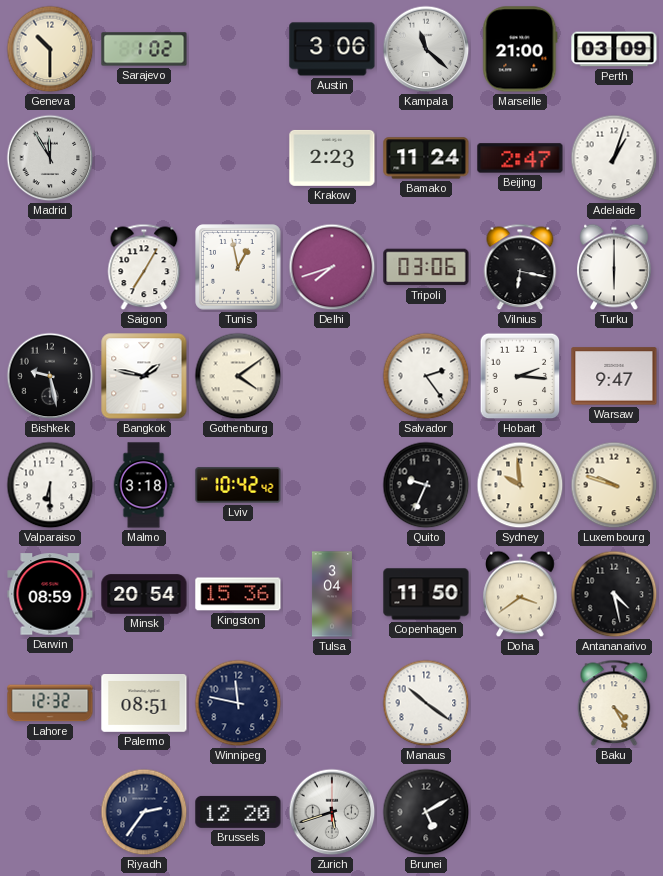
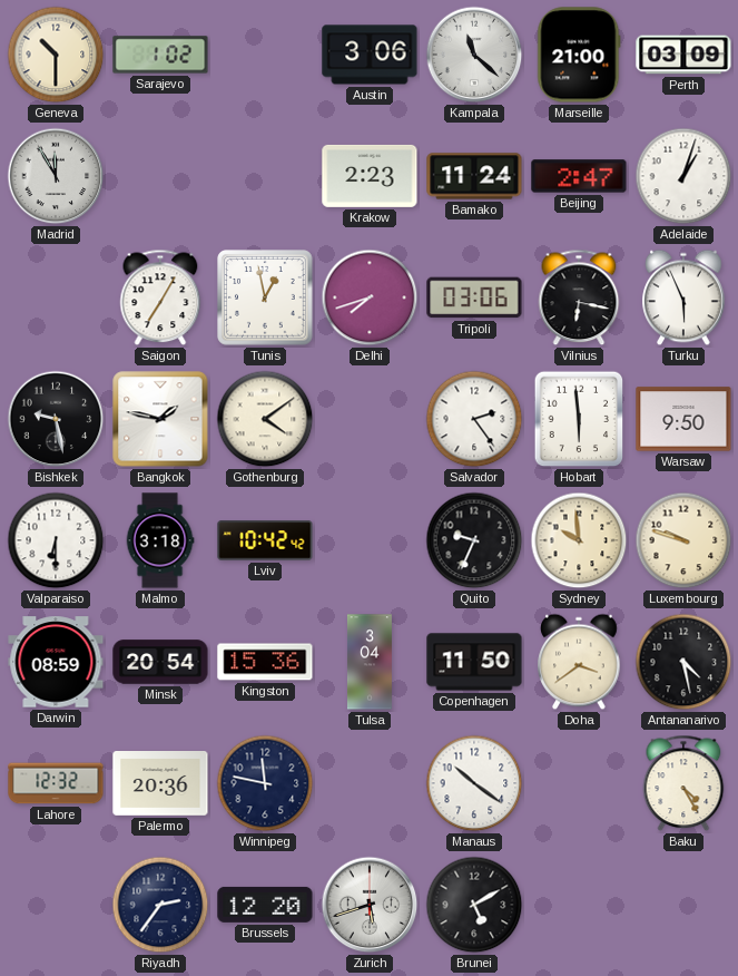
Turku: 6:00 -> 5:56
Hobart: 2:16 -> 5:59
Warsaw: 9:47 -> 9:50
Palermo: 08:51 -> 20:36
